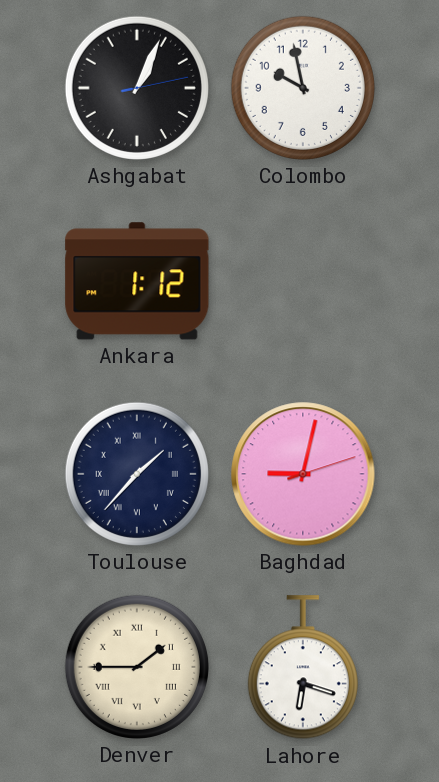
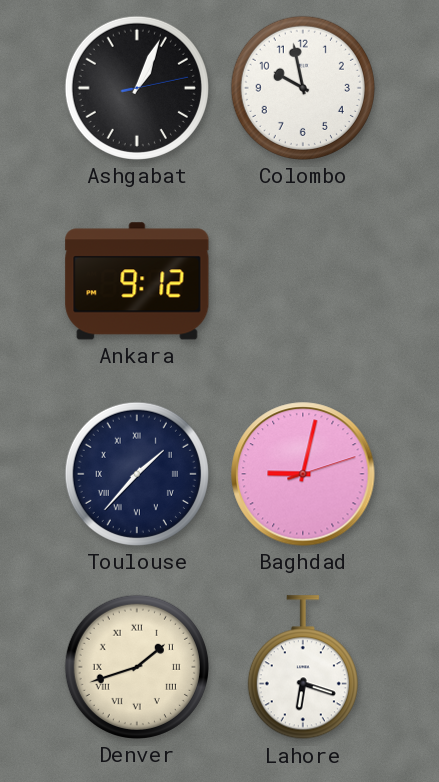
Ankara: 1:12 -> 9:12
Denver: 1:45 -> 1:42
